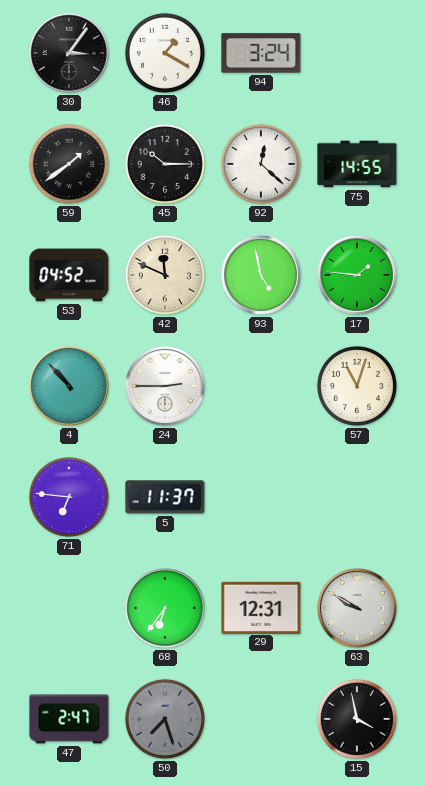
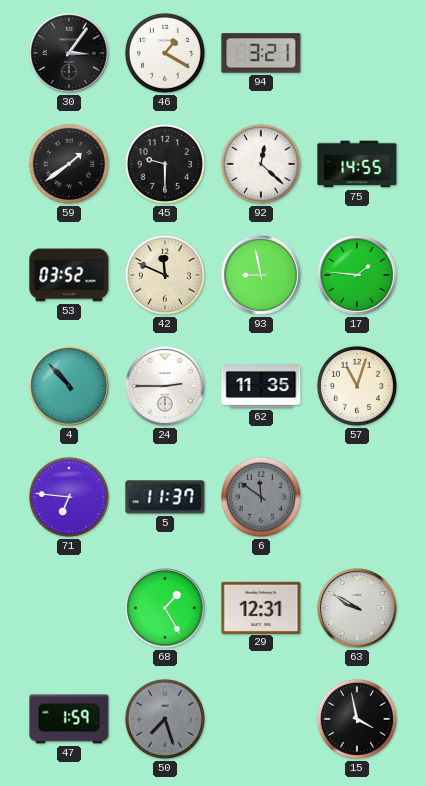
94: 3:24 -> 3:21
45: 10:15 -> 9:30
53: 04:52 -> 03:52
93: 4:58 -> 8:58
62: none -> 11:35
6: none -> 11:51
68: 6:36 -> 1:25
47: 2:47 -> 1:59
